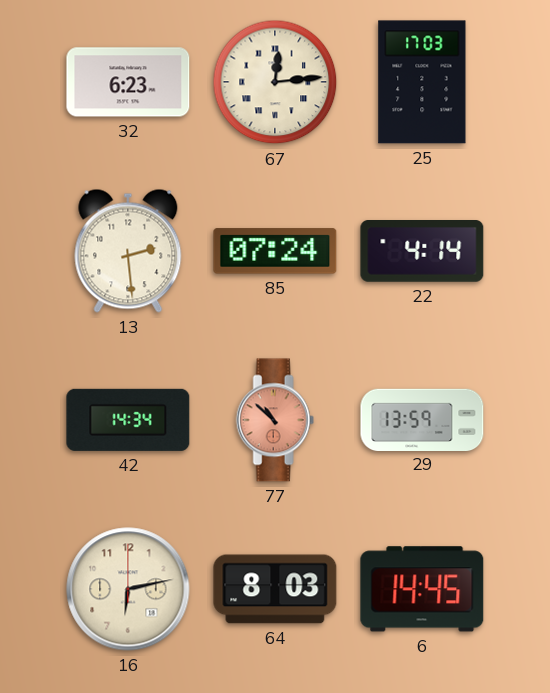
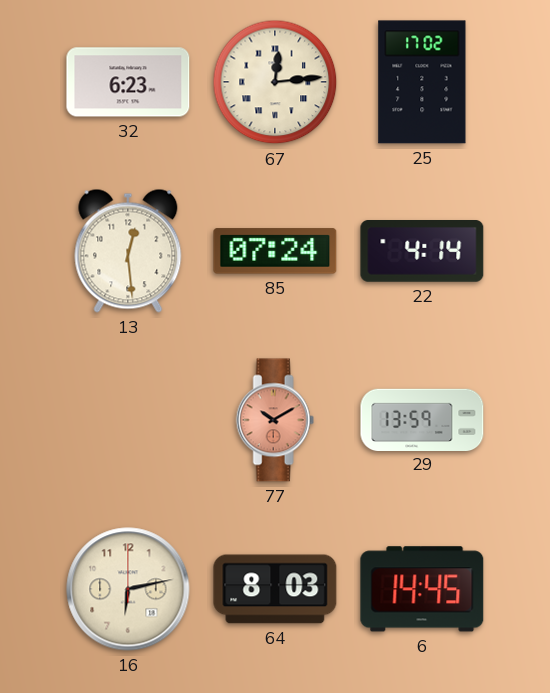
25: 17:03 -> 17:02
13: 2:29 -> 12:29
42: 14:34 -> none
77: 10:52 -> 10:10
